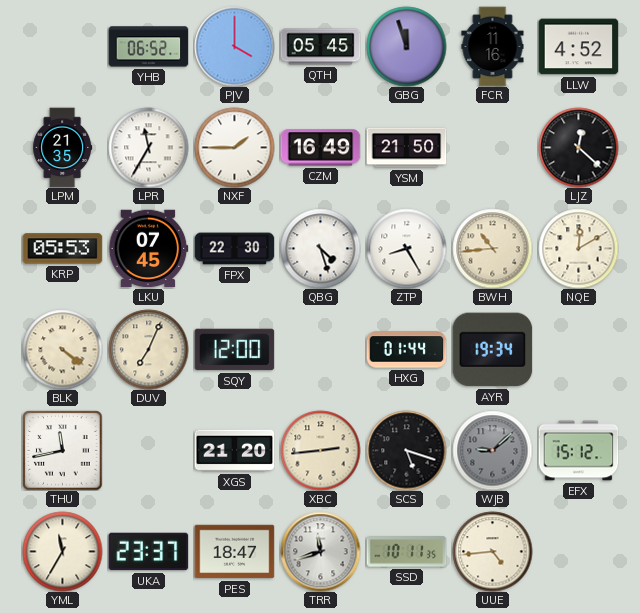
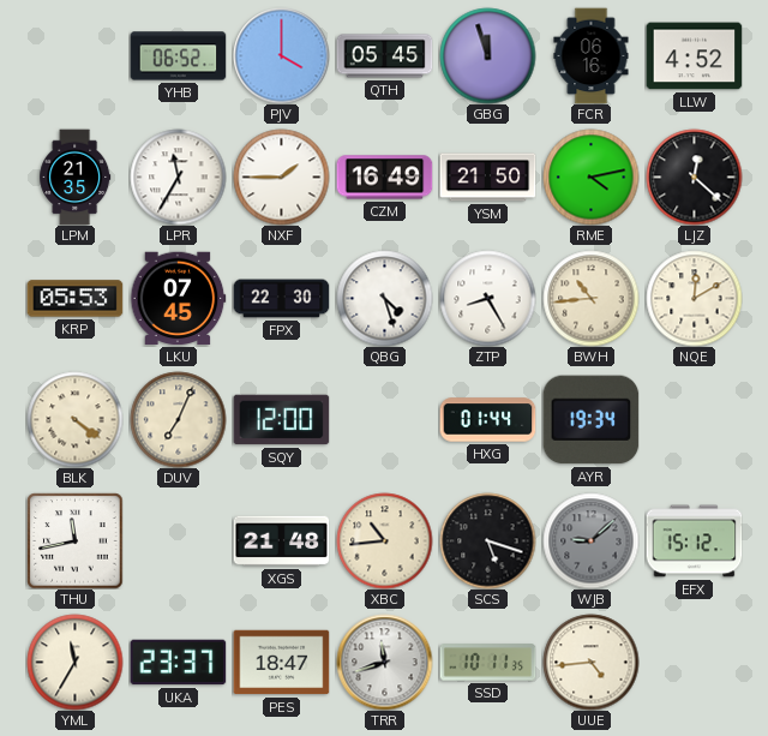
FCR: 11:16 -> 06:16
RME: none -> 4:13
XGS: 21:20 -> 21:48
XBC: 2:44 -> 10:44
